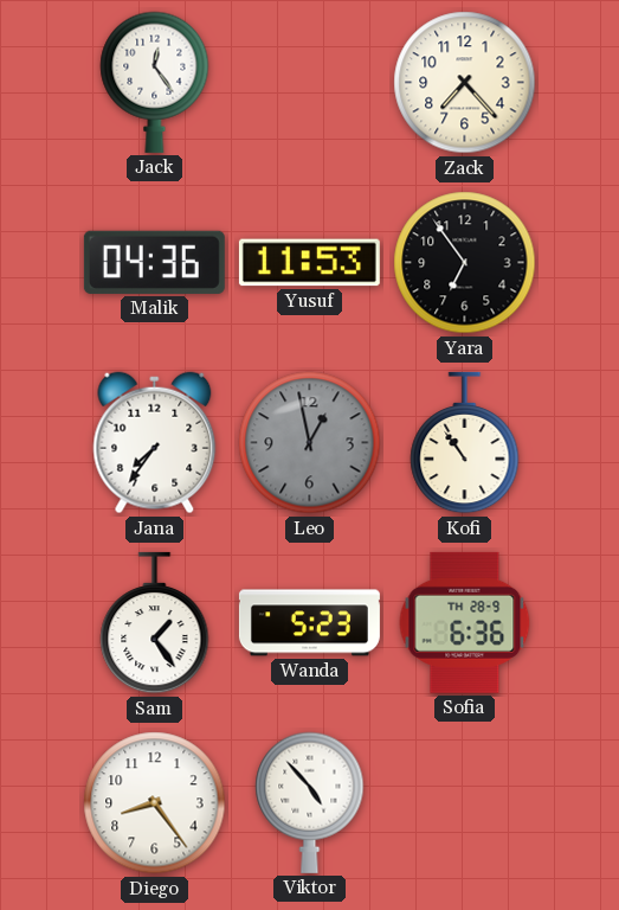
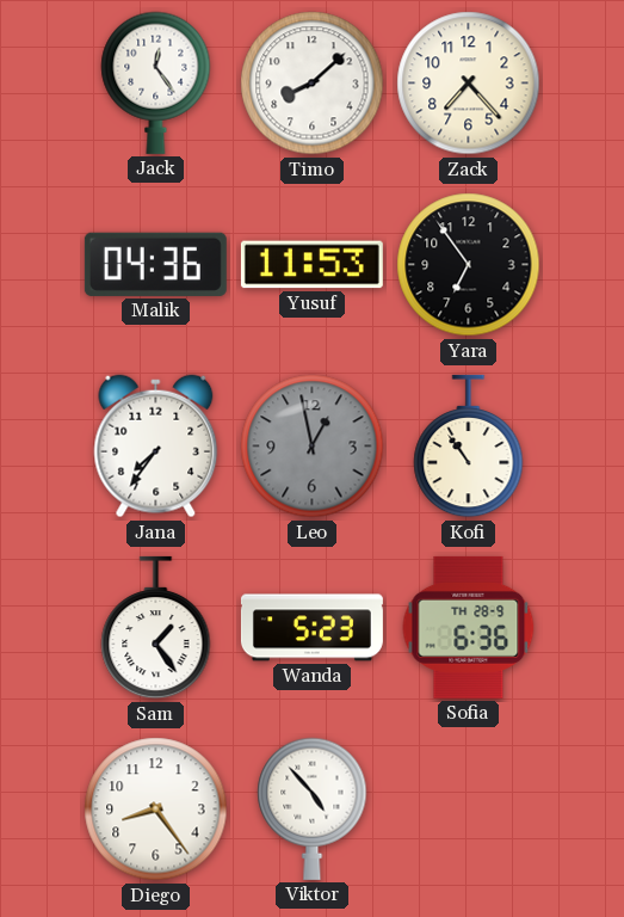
Timo: none -> 8:08
